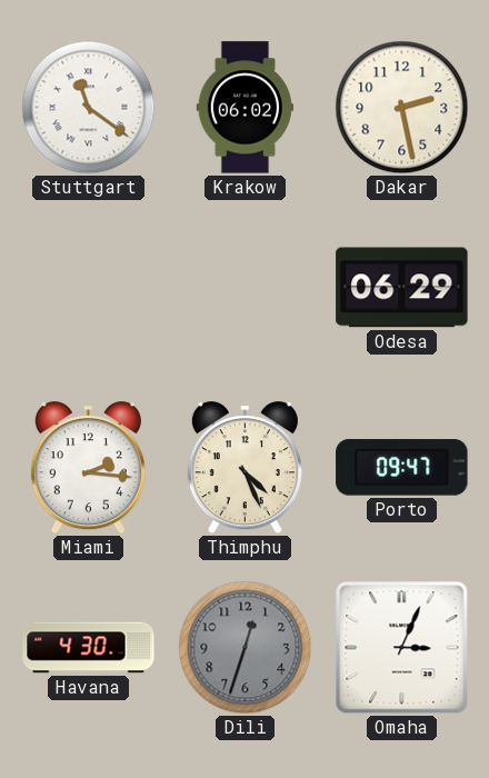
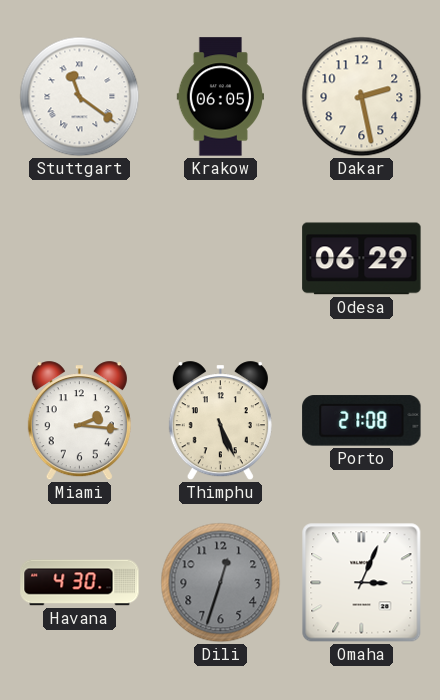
Krakow: 06:02 -> 06:05
Thimphu: 4:26 -> 5:26
Porto: 09:47 -> 21:08
